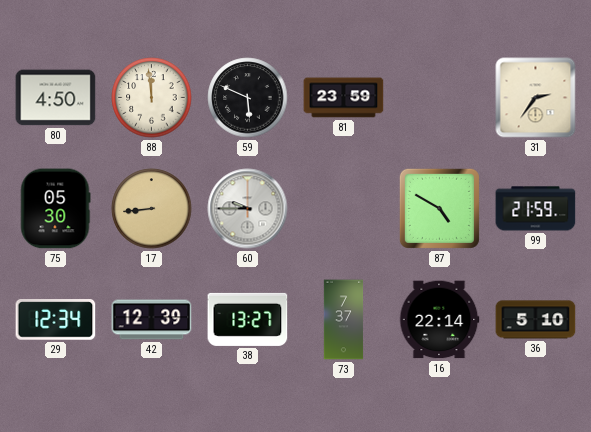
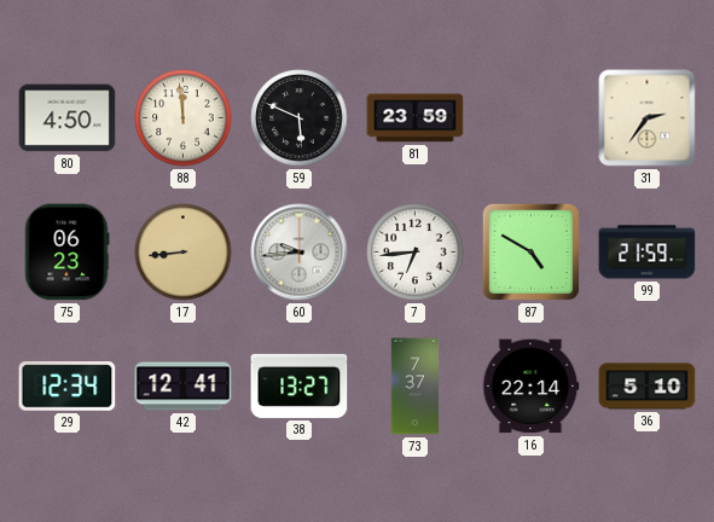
75: 05:30 -> 06:23
60: 9:45 -> 9:44
7: none -> 6:44
42: 12:39 -> 12:41
